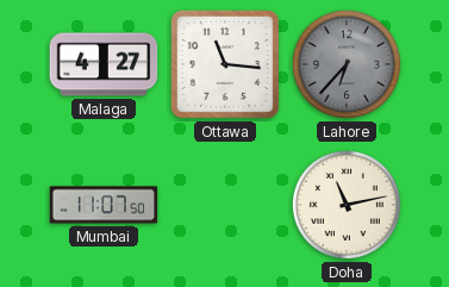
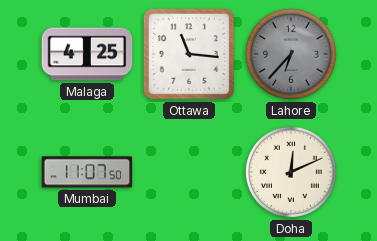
Malaga: 4:27 -> 4:25
Doha: 11:13 -> 12:11
